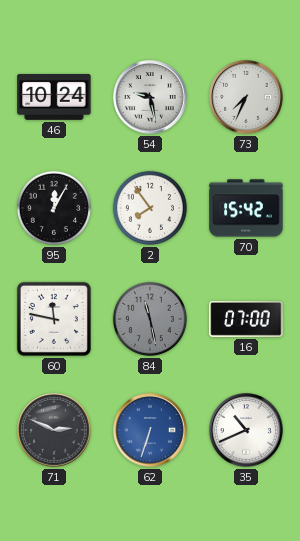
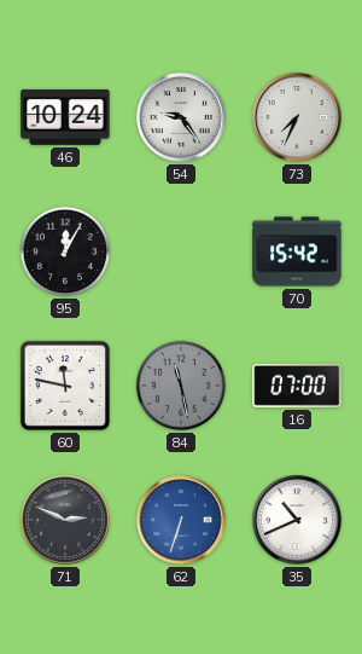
54: 9:28 -> 9:24
2: 7:54 -> none
